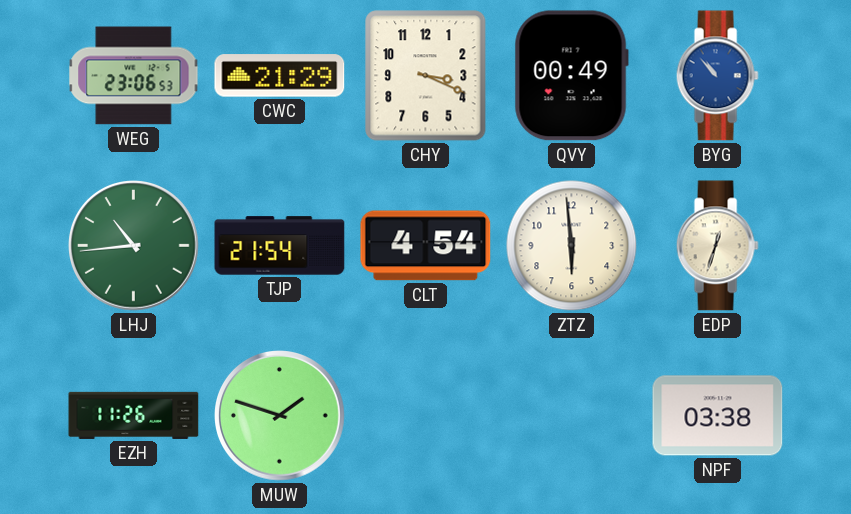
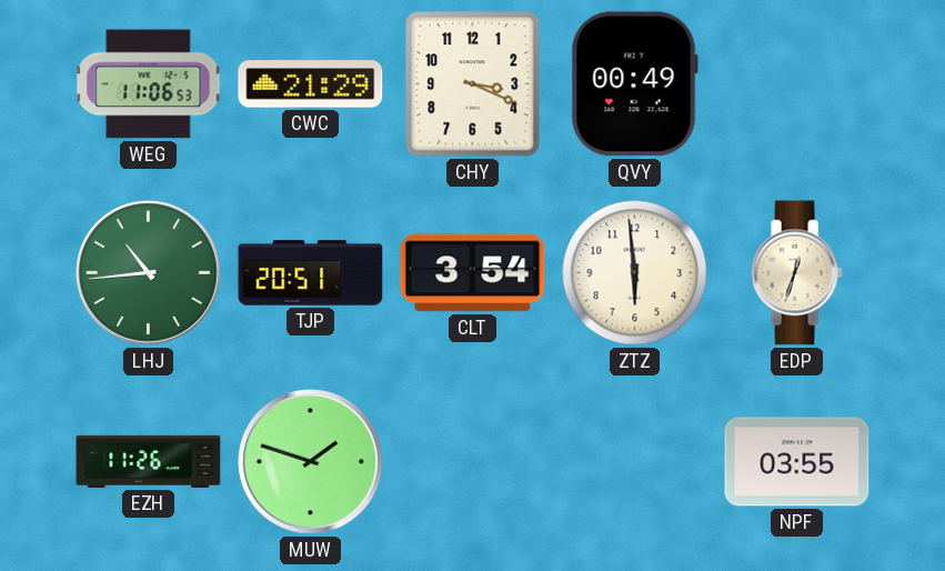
WEG: 23:06 -> 11:06
BYG: 10:53 -> none
TJP: 21:54 -> 20:51
CLT: 4:54 -> 3:54
NPF: 03:38 -> 03:55
